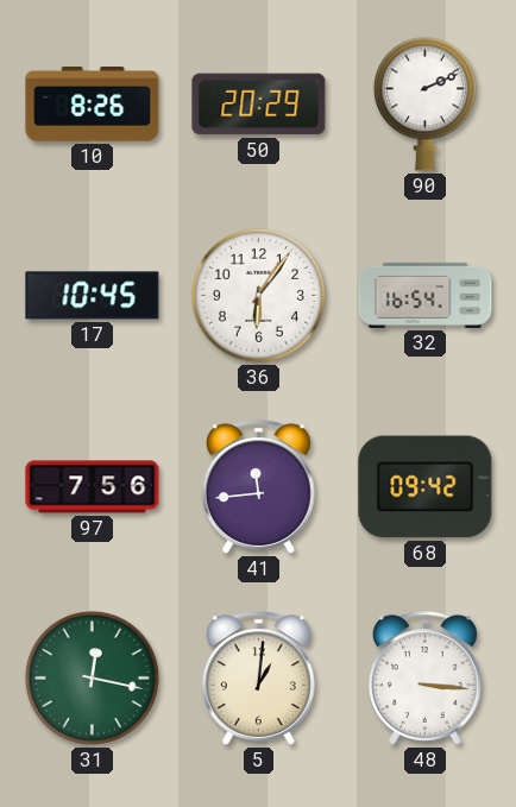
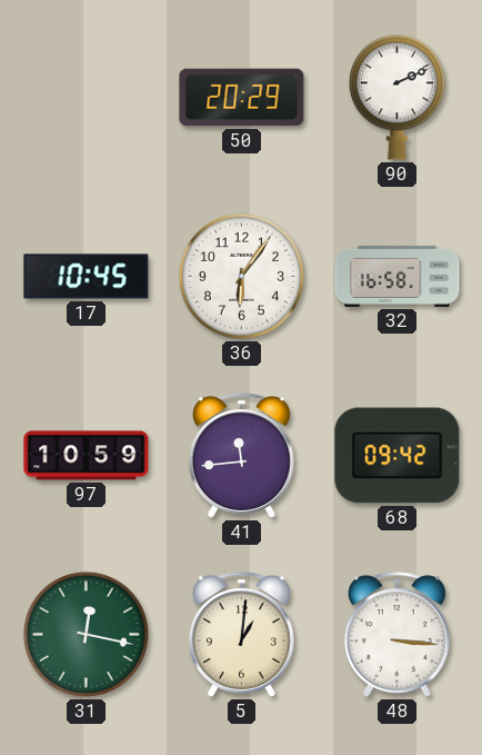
10: 8:26 -> none
32: 16:54 -> 16:58
97: 7:56 -> 10:59
